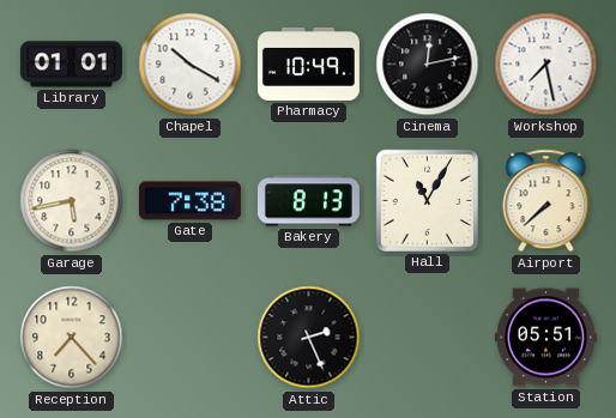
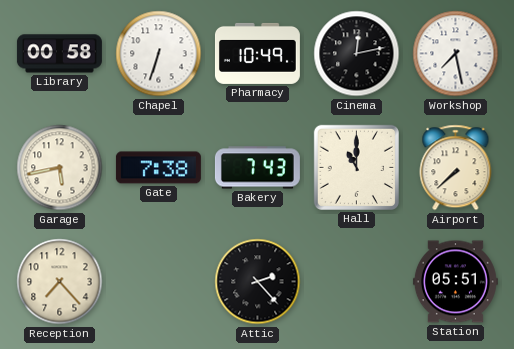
Library: 01:01 -> 00:58
Chapel: 10:20 -> 6:33
Bakery: 8:13 -> 7:43
Hall: 11:05 -> 11:00
Attic: 2:26 -> 2:23
